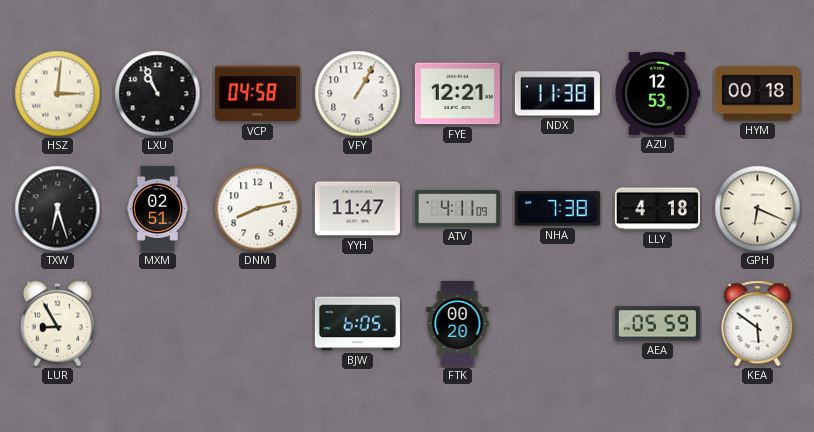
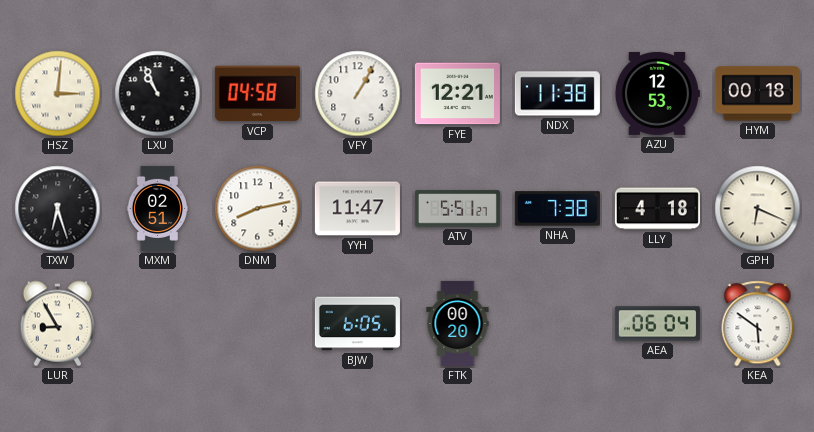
ATV: 4:11 -> 5:51
AEA: 05:59 -> 06:04
